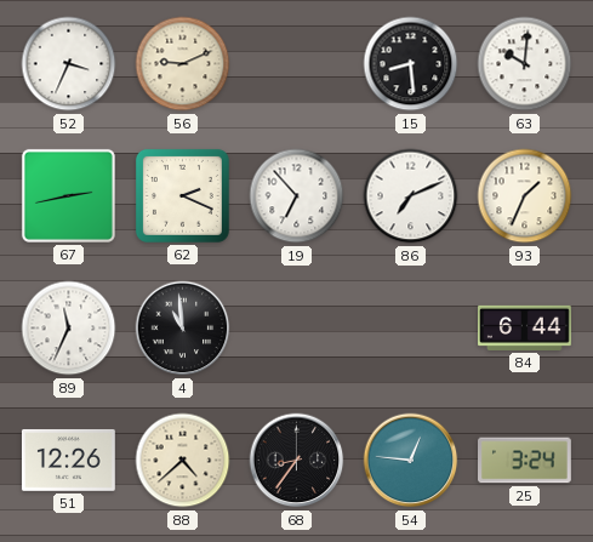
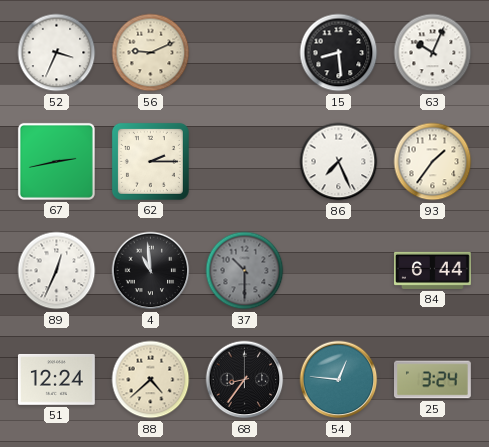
63: 10:01 -> 10:04
62: 2:19 -> 2:15
19: 6:53 -> none
86: 7:11 -> 7:26
93: 1:34 -> 1:36
89: 11:34 -> 12:34
37: none -> 10:30
51: 12:26 -> 12:24
